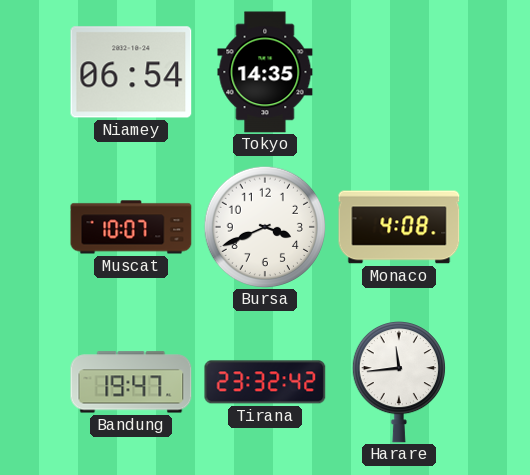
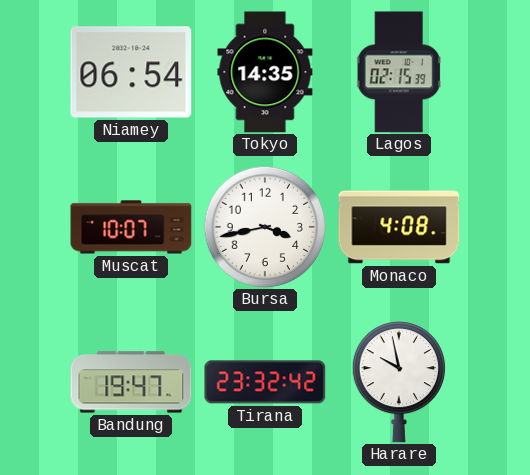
Lagos: none -> 02:15
Bursa: 3:41 -> 3:43
Harare: 11:44 -> 9:58
